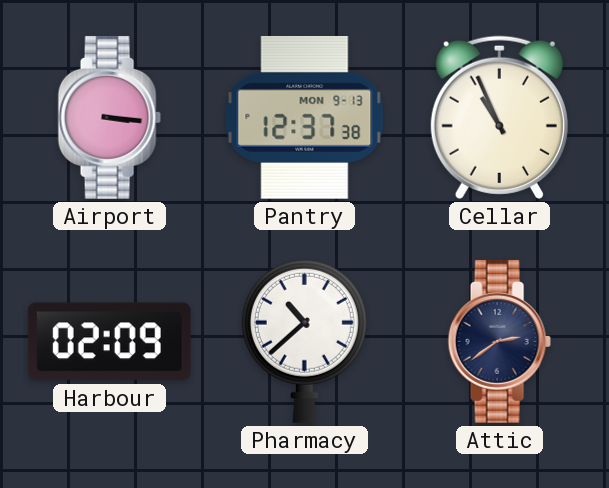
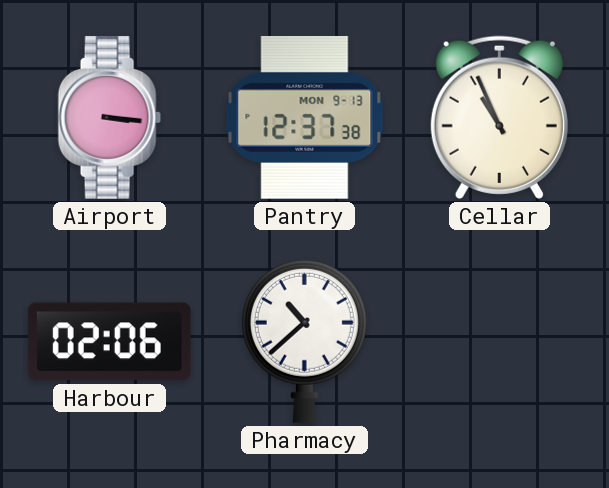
Harbour: 02:09 -> 02:06
Attic: 2:39 -> none
